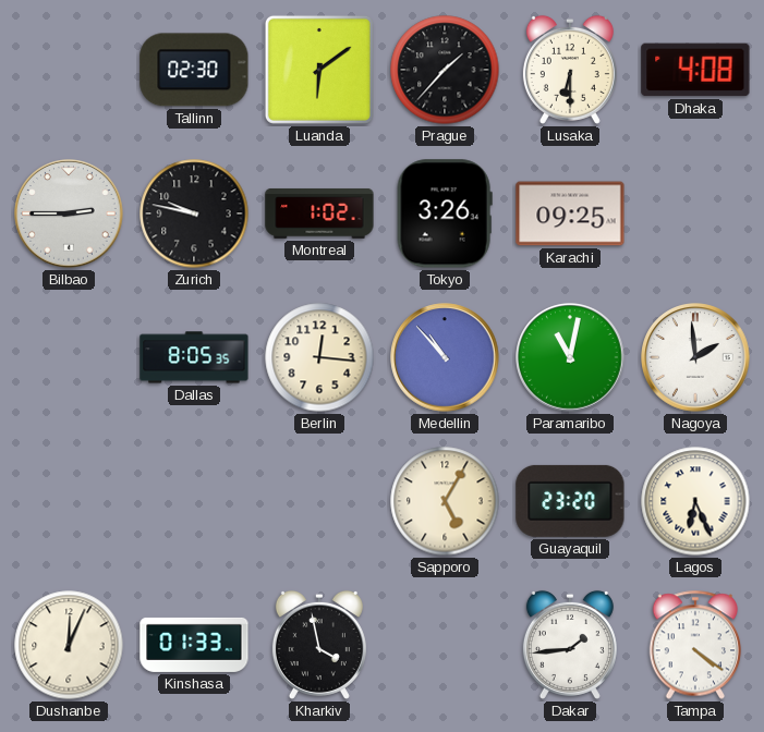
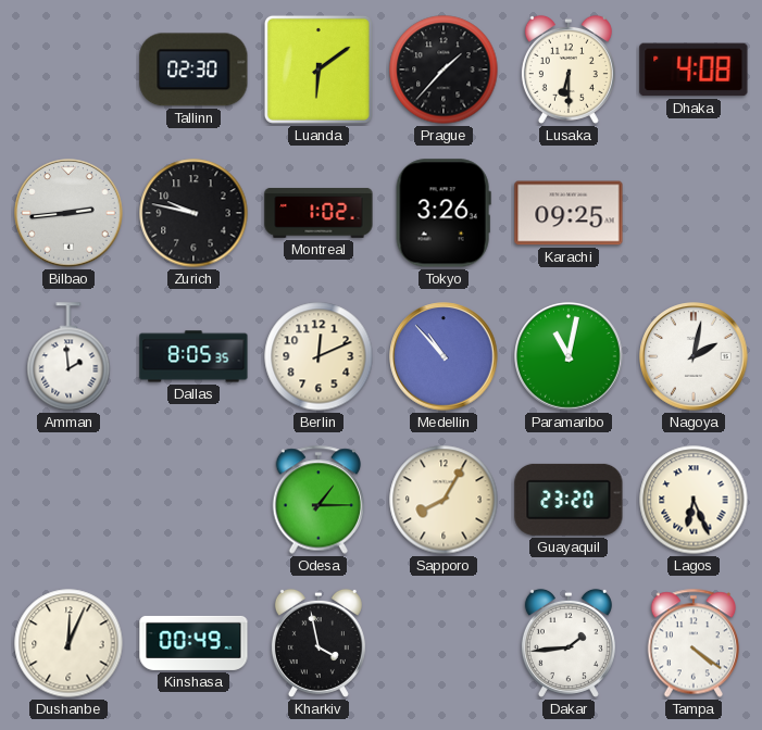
Bilbao: 2:45 -> 2:44
Amman: none -> 1:59
Berlin: 12:16 -> 12:11
Nagoya: 1:59 -> 2:02
Odesa: none -> 1:15
Sapporo: 5:05 -> 8:05
Kinshasa: 01:33 -> 00:49
